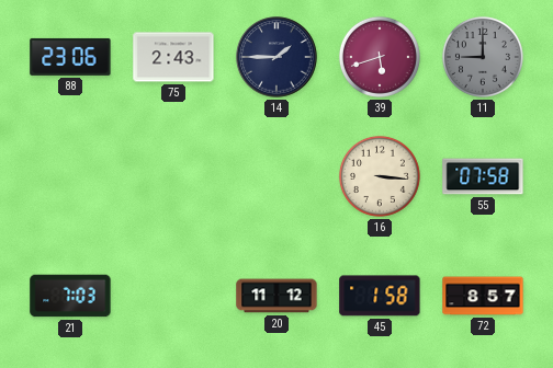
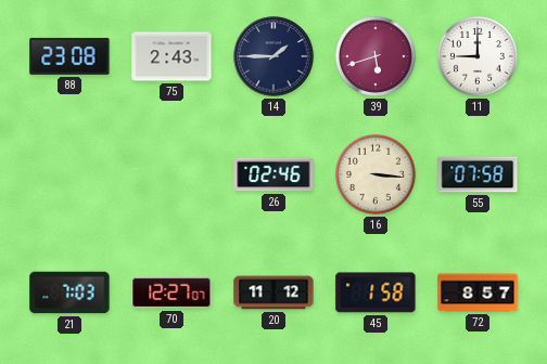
88: 23:06 -> 23:08
11 dial: grey -> white
26: none -> 02:46
70: none -> 12:27
